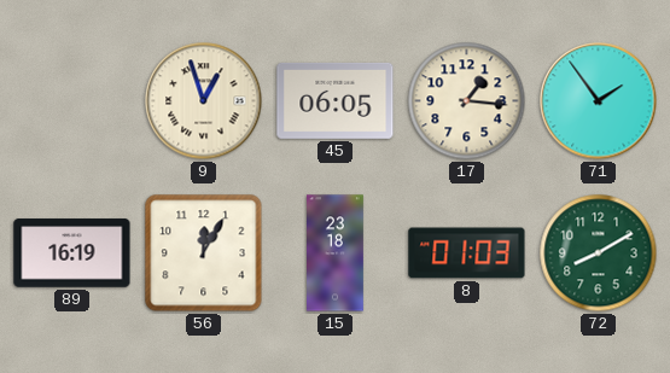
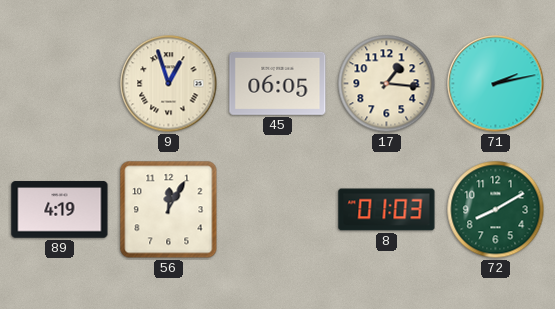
71: 1:54 -> 2:13
89: 16:19 -> 4:19
15: 23:18 -> none
